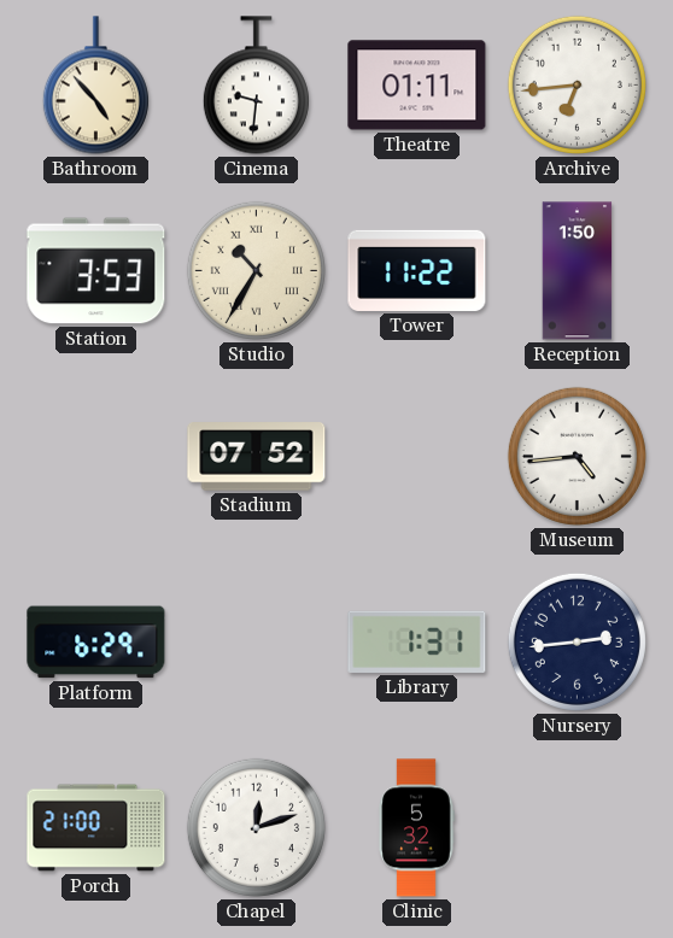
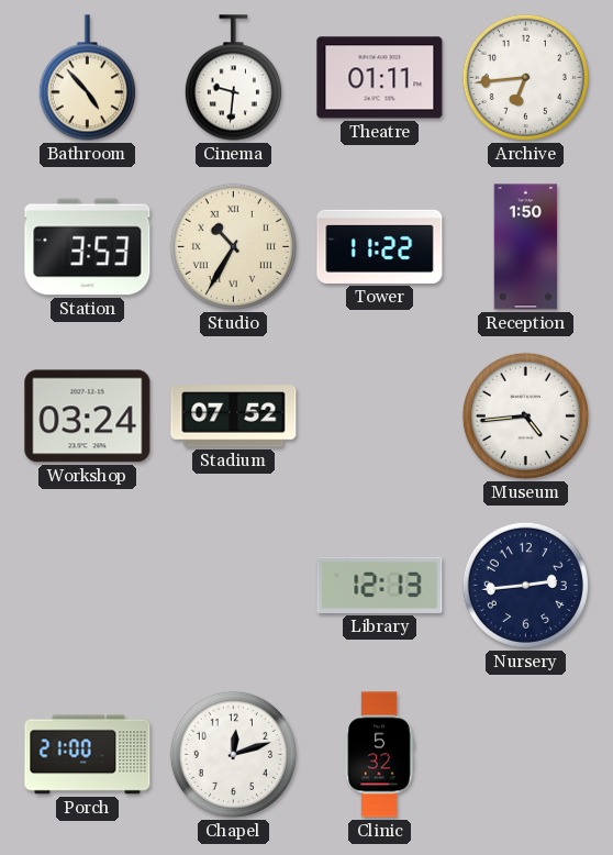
Workshop: none -> 03:24
Platform: 6:29 -> none
Library: 1:31 -> 12:13
